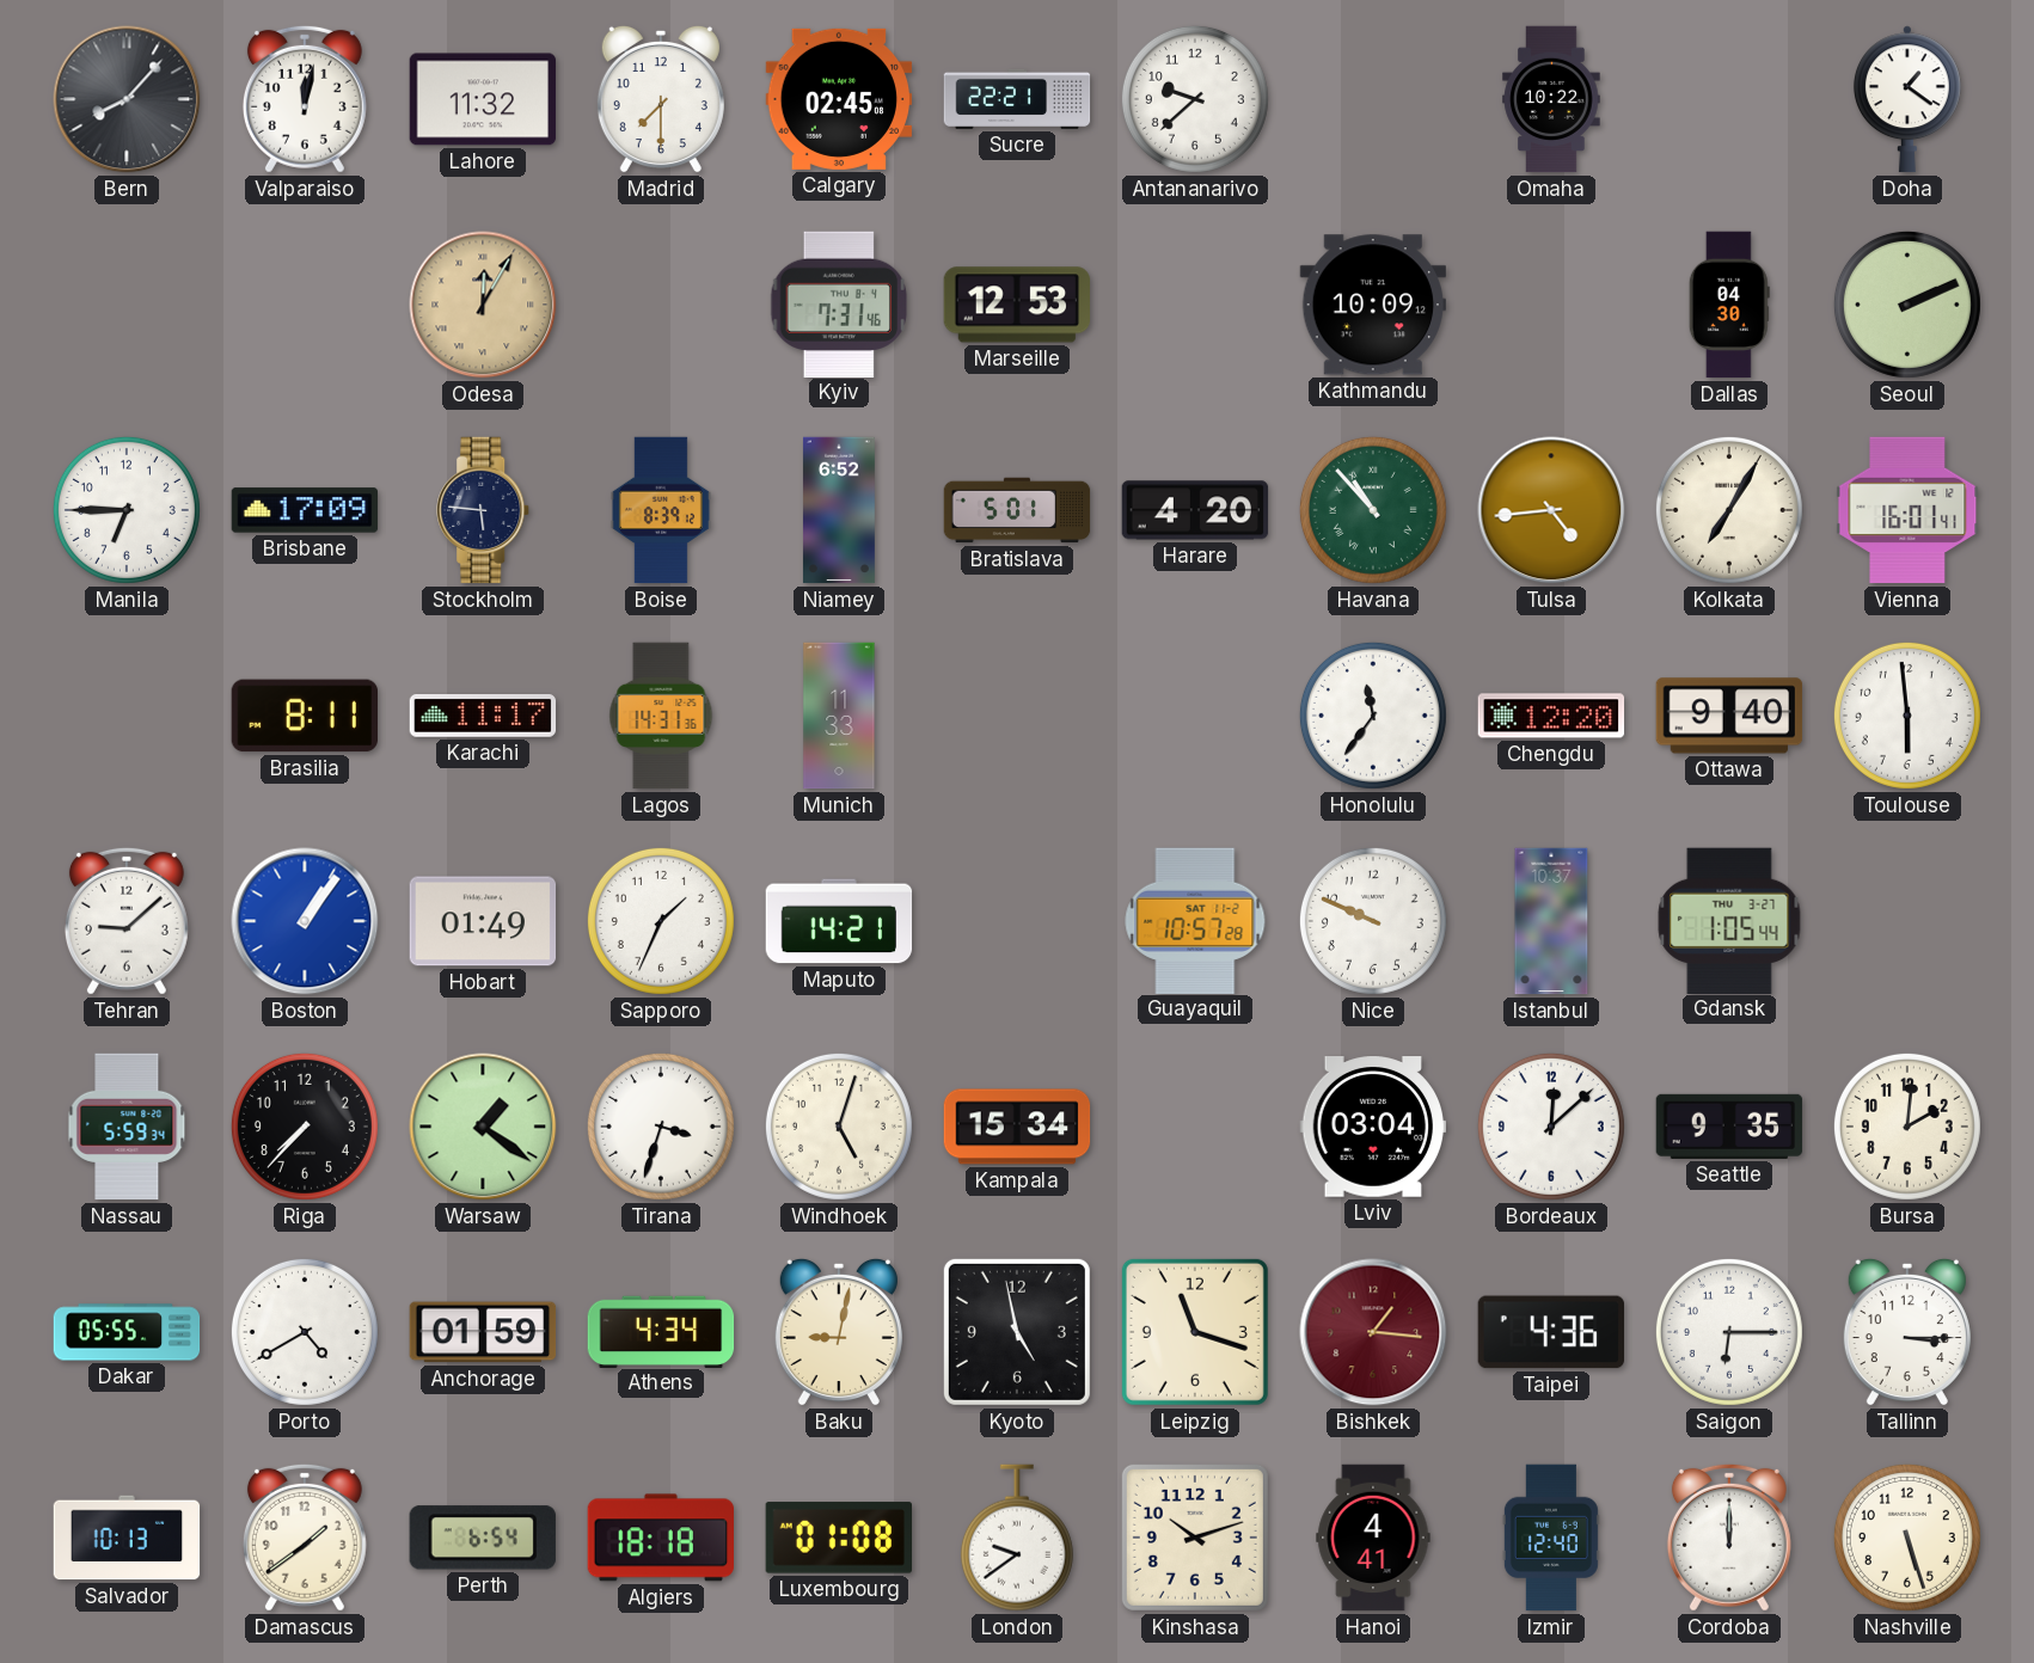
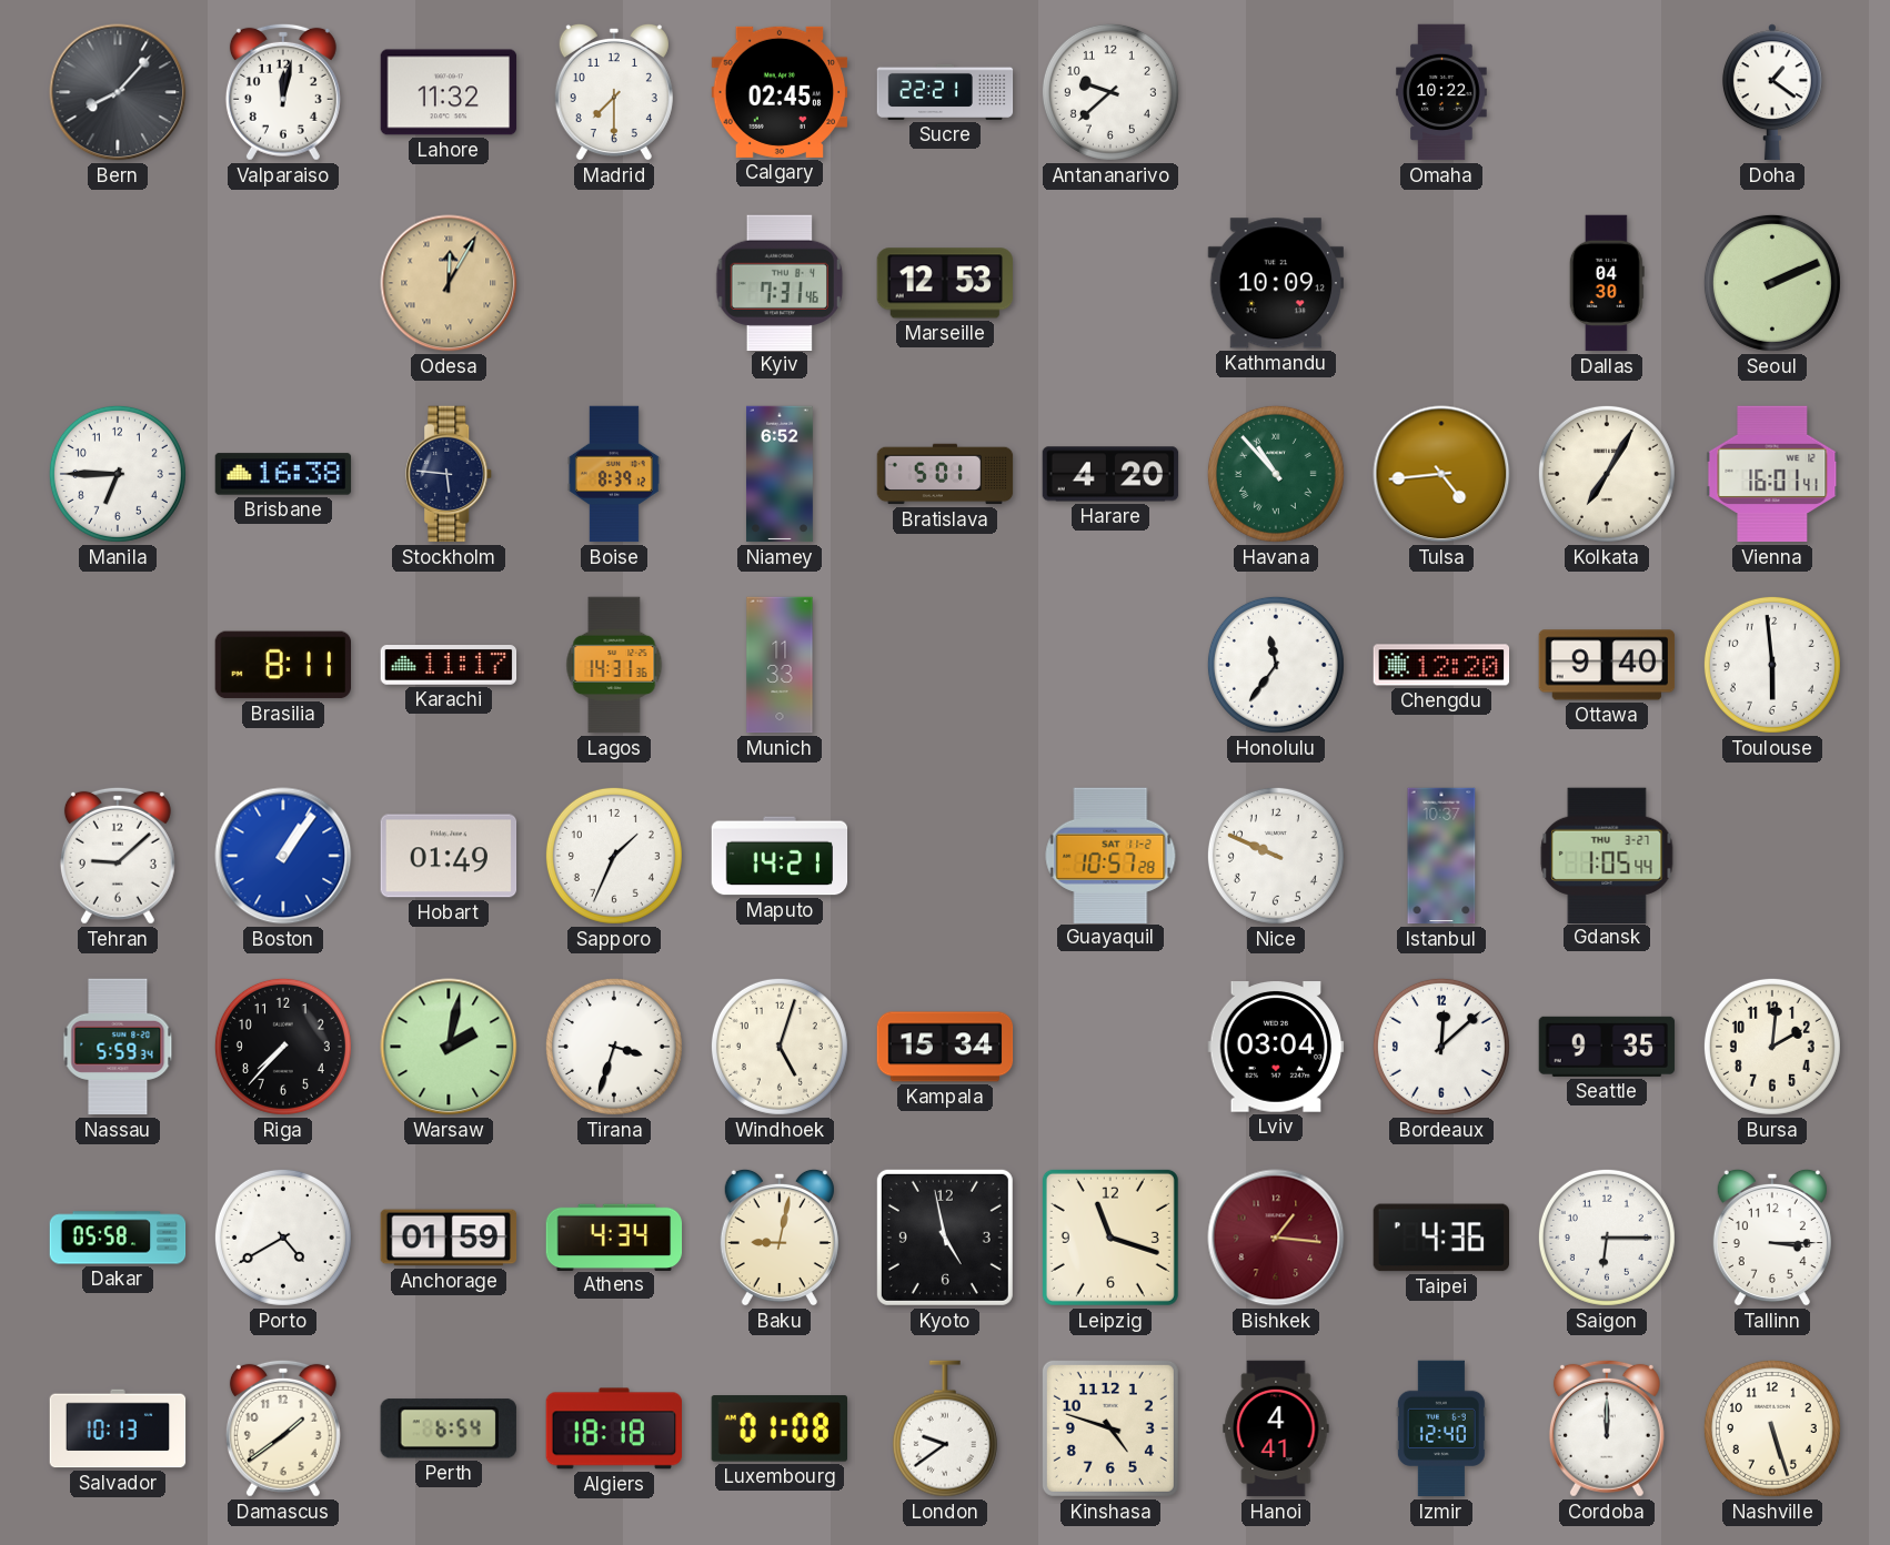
Brisbane: 17:09 -> 16:38
Warsaw: 1:21 -> 2:02
Dakar: 05:55 -> 05:58
Kinshasa: 10:12 -> 4:48
